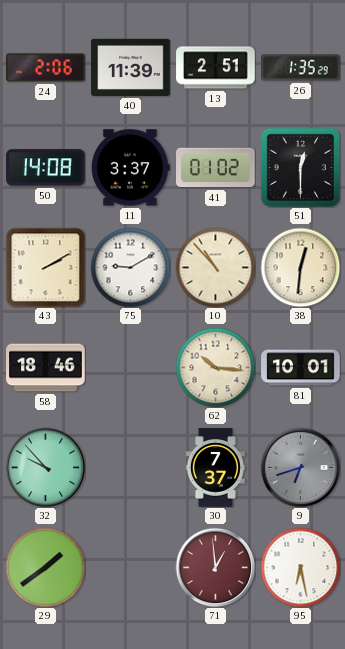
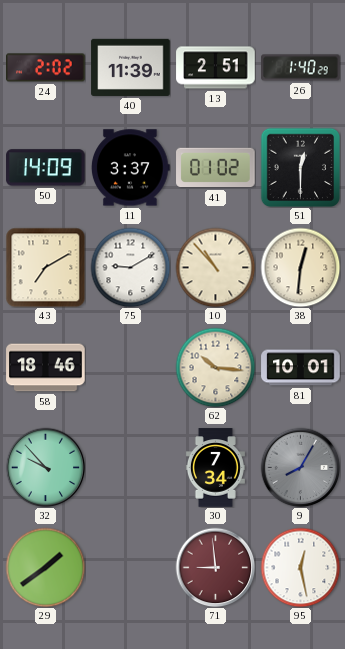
24: 2:06 -> 2:02
26: 1:35 -> 1:40
50: 14:08 -> 14:09
43: 2:10 -> 7:10
30: 7:37 -> 7:34
9: 6:42 -> 8:05
71: 12:59 -> 8:59
95: 6:28 -> 12:28
